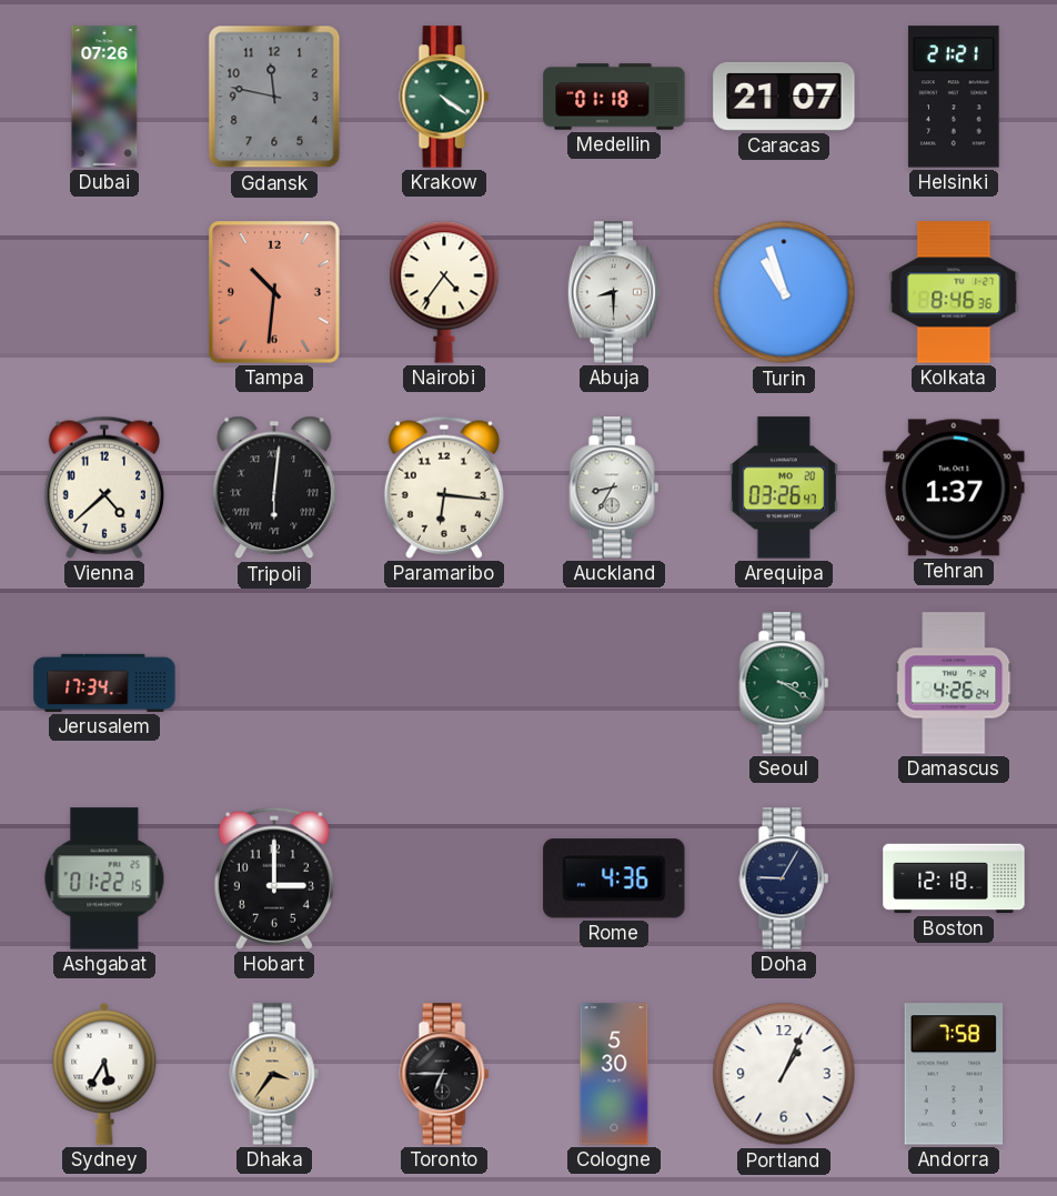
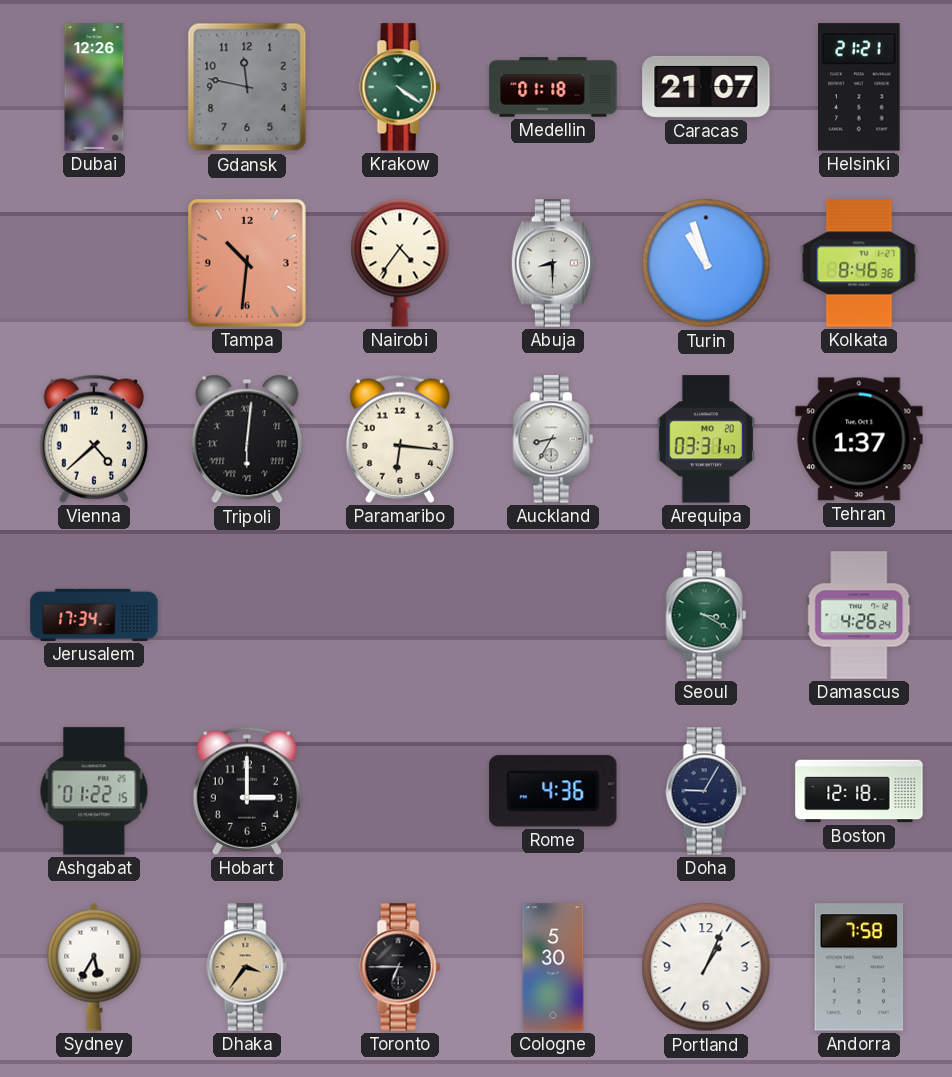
Dubai: 07:26 -> 12:26
Arequipa: 03:26 -> 03:31
